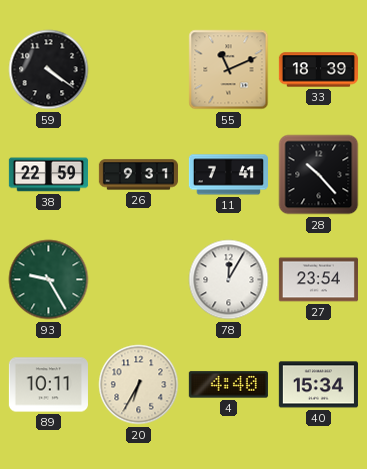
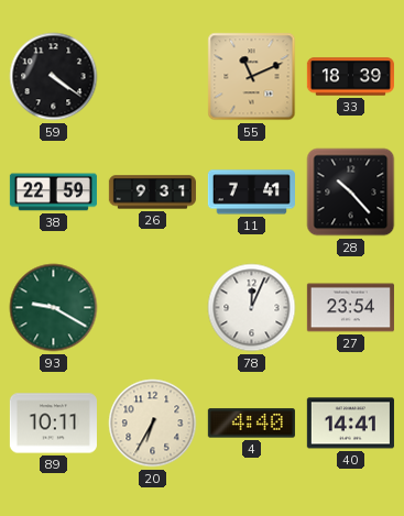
93: 9:25 -> 9:20
78: 12:05 -> 12:04
40: 15:34 -> 14:41
